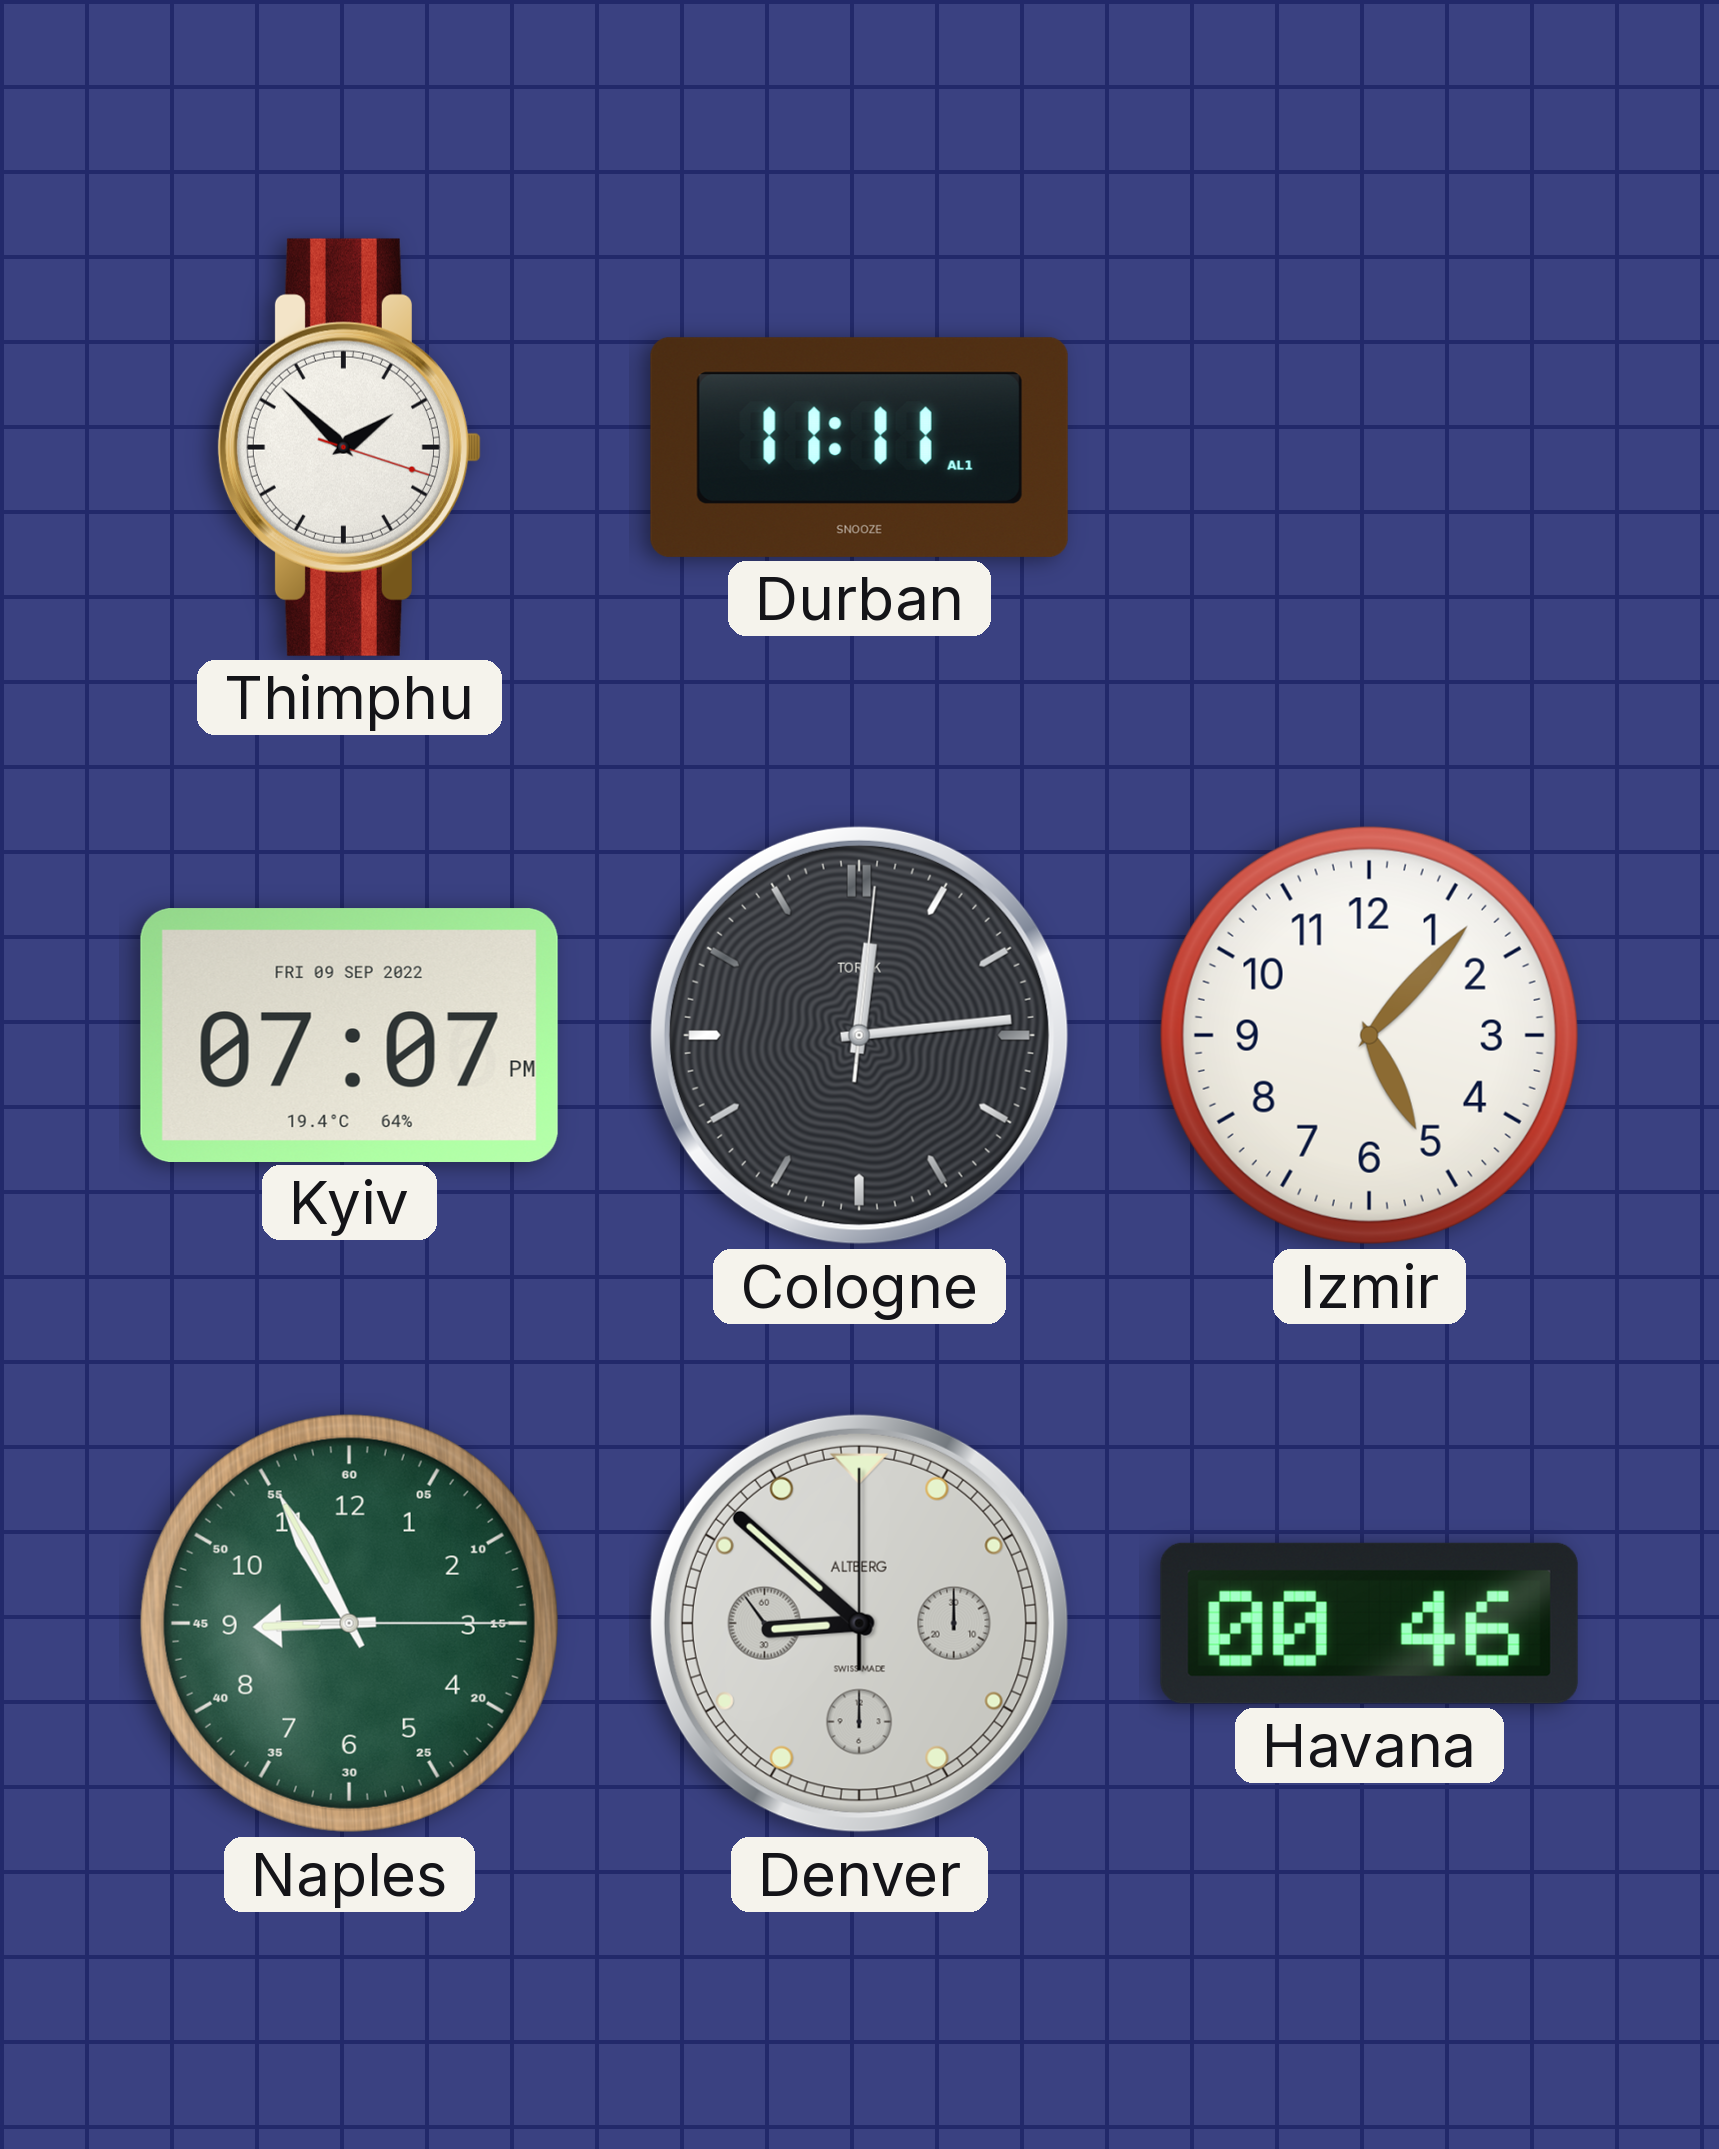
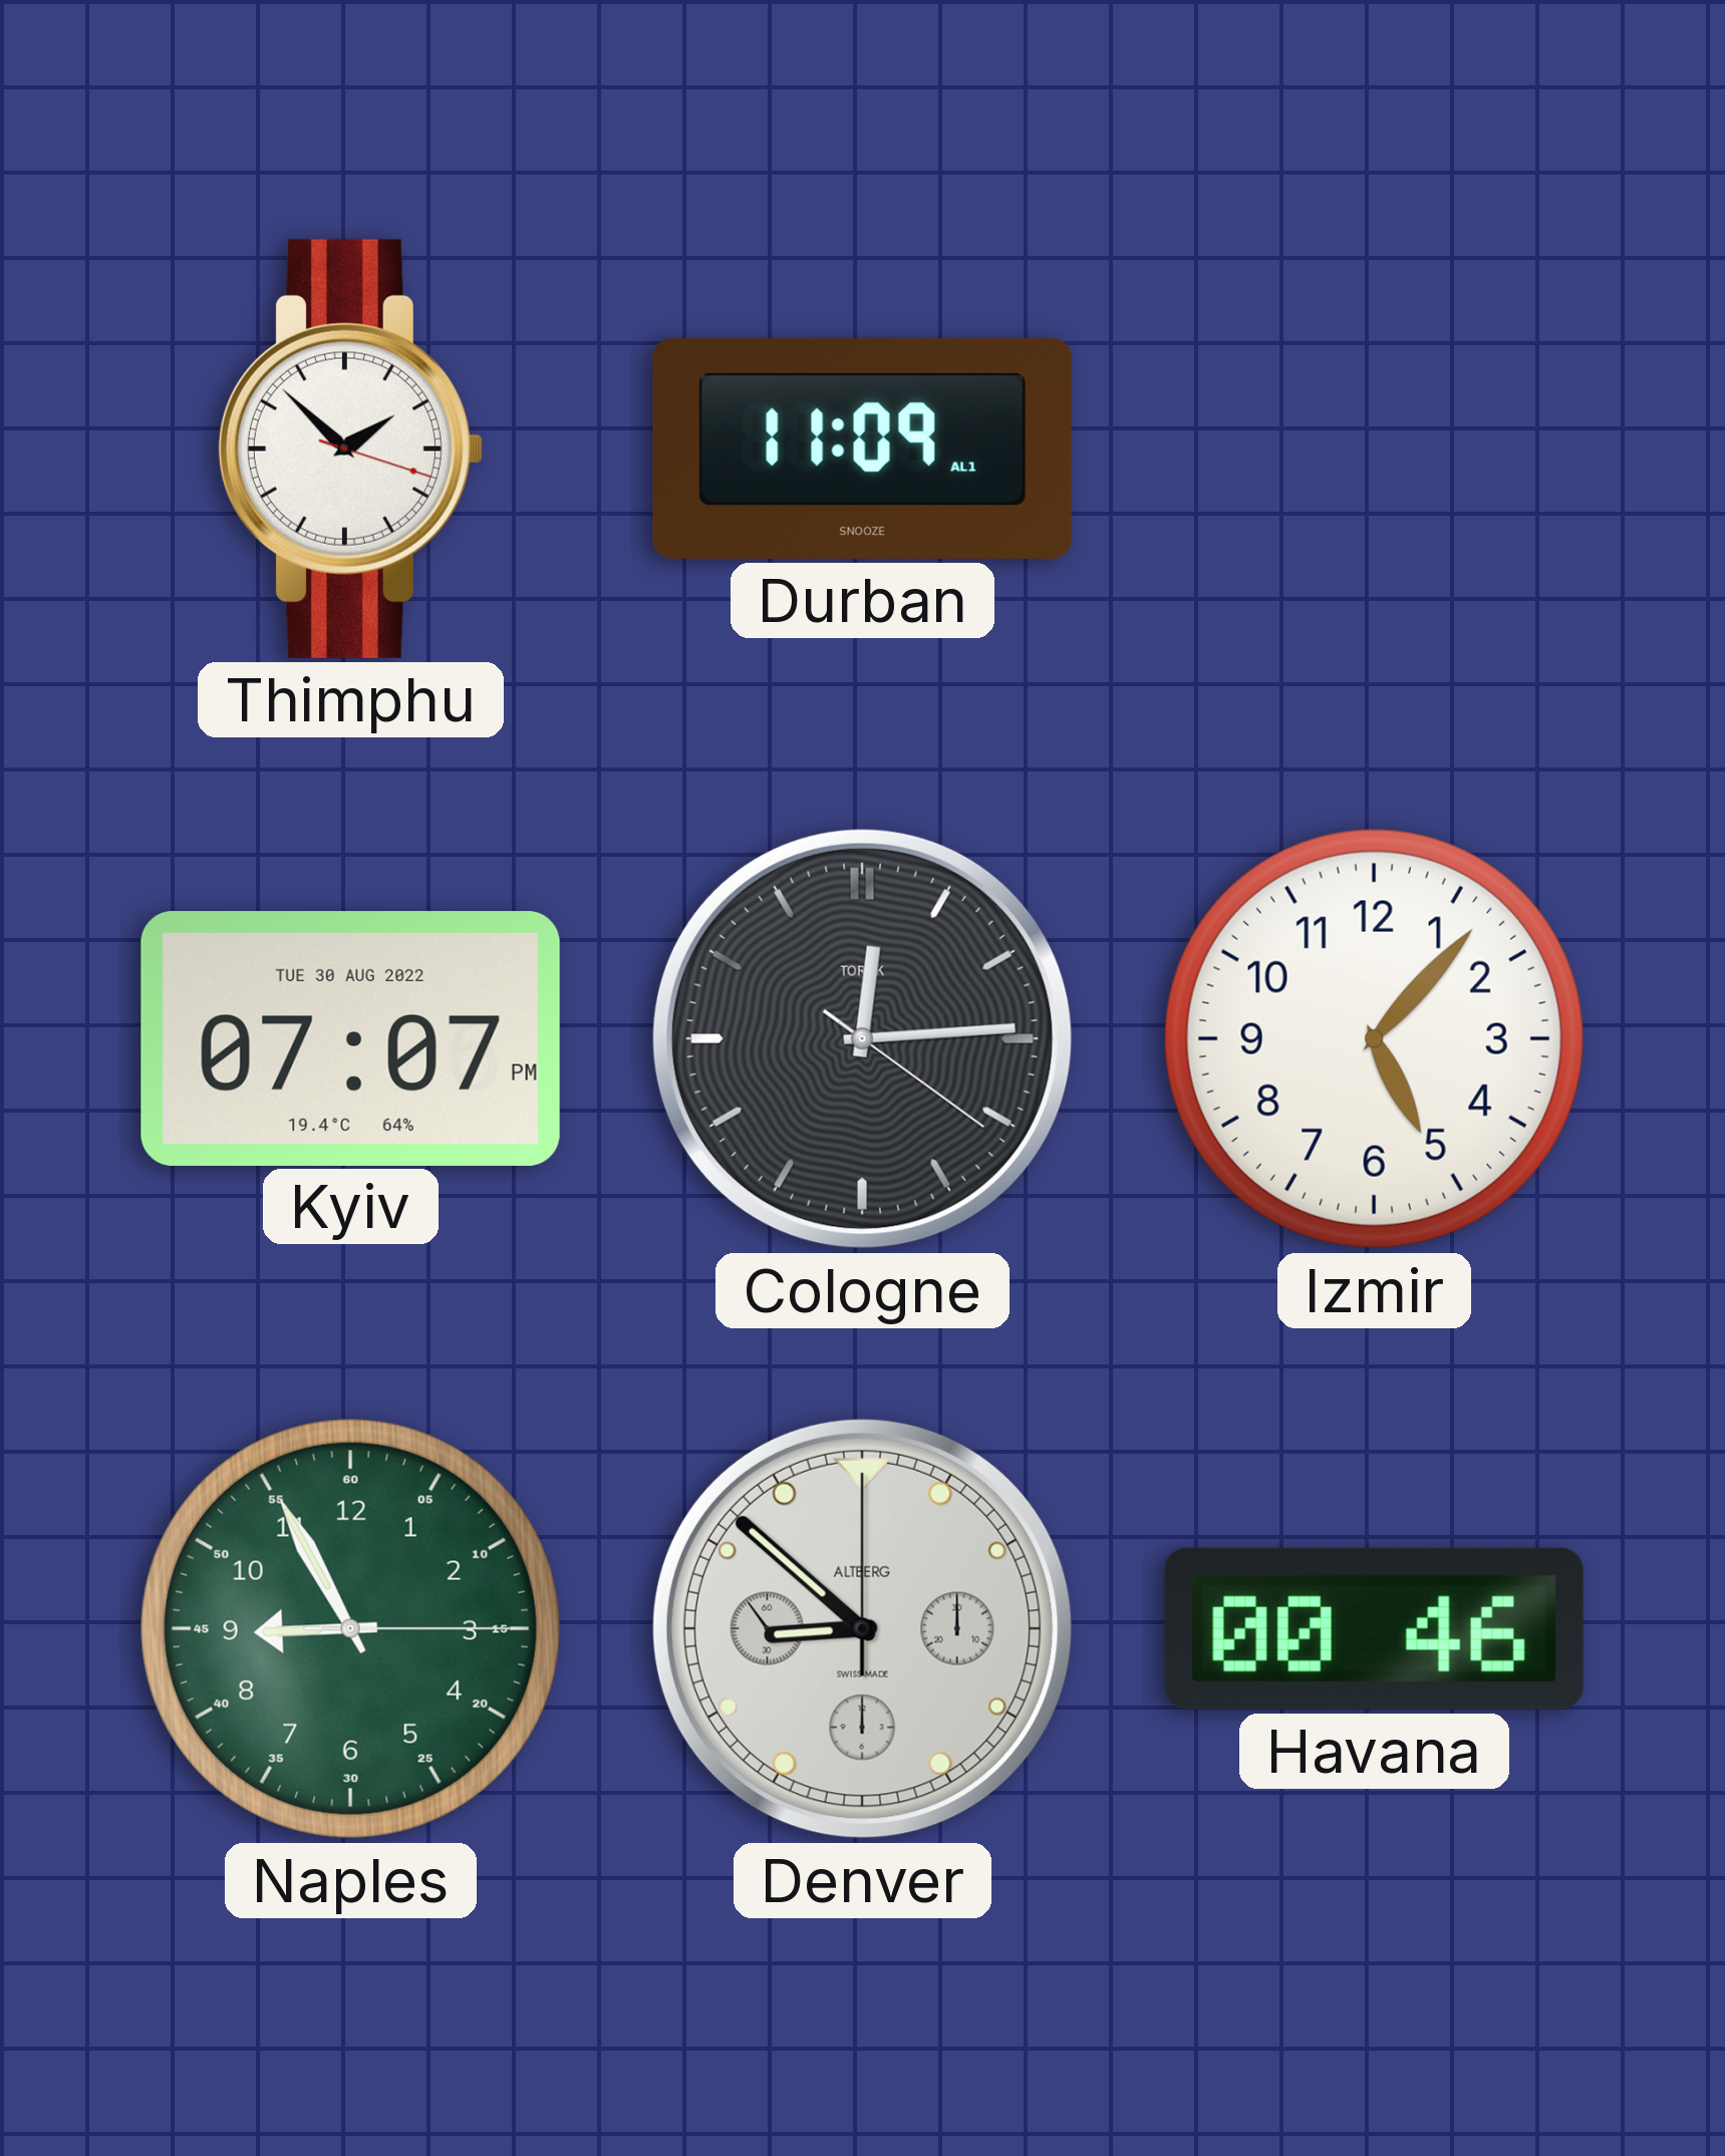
Durban: 11:11 -> 11:09
Kyiv date: FRI 09 SEP 2022 -> TUE 30 AUG 2022
Cologne: 12:14:01 -> 12:14:21
